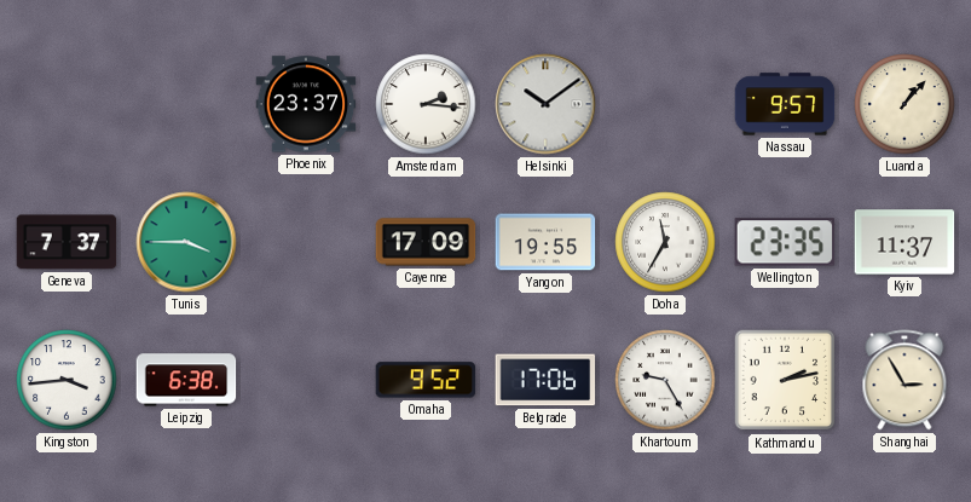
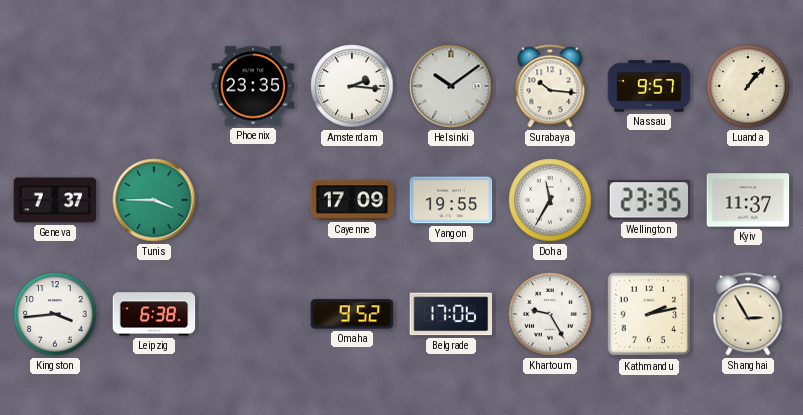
Phoenix: 23:37 -> 23:35
Surabaya: none -> 10:16
